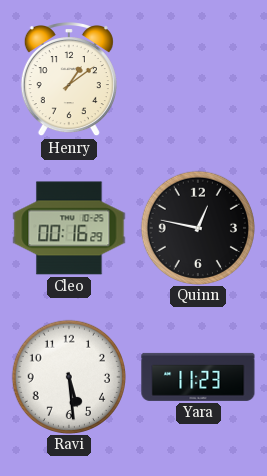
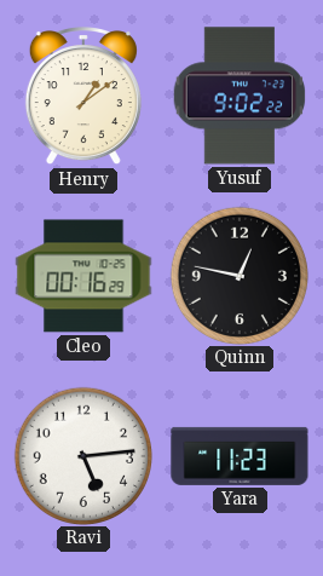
Yusuf: none -> 9:02
Ravi: 5:29 -> 5:14
